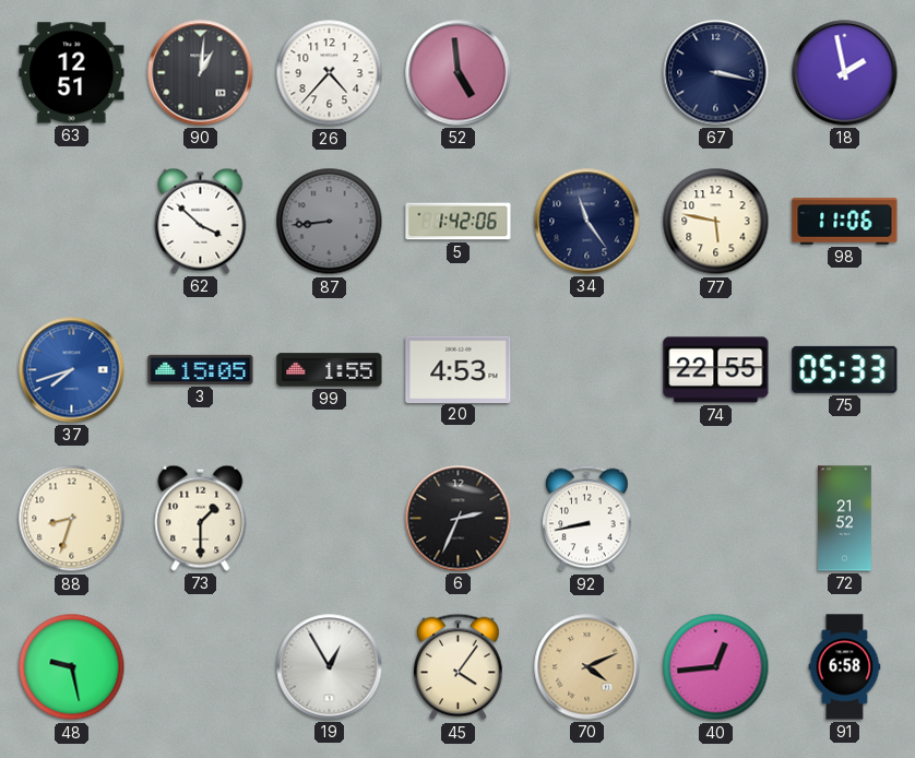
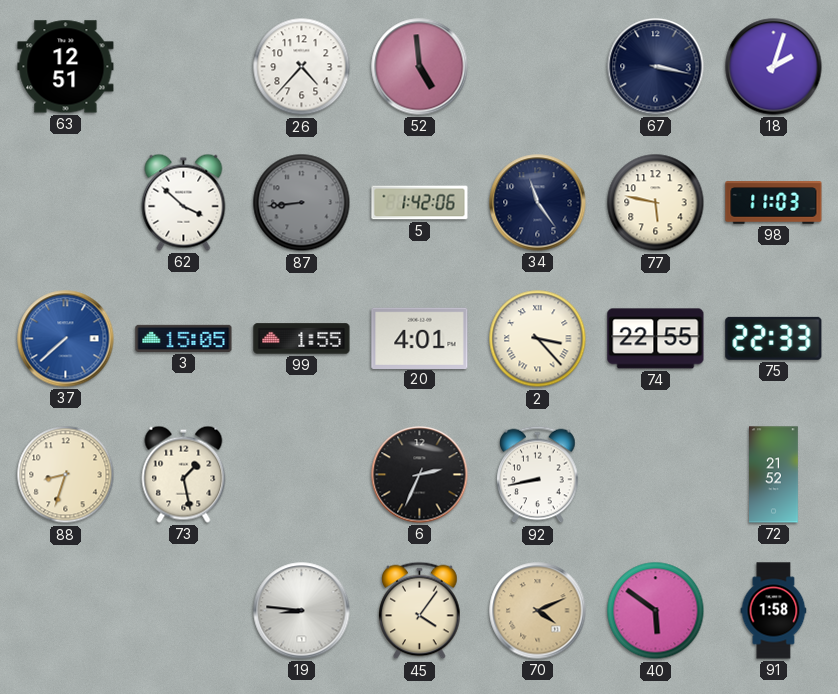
90: 1:01 -> none
18: 1:58 -> 2:03
98: 11:06 -> 11:03
37: 7:42 -> 7:38
20: 4:53 -> 4:01
2: none -> 3:23
75: 05:33 -> 22:33
73: 1:30 -> 1:28
48: 9:28 -> none
19: 12:55 -> 8:46
40: 12:44 -> 5:51
91: 6:58 -> 1:58
